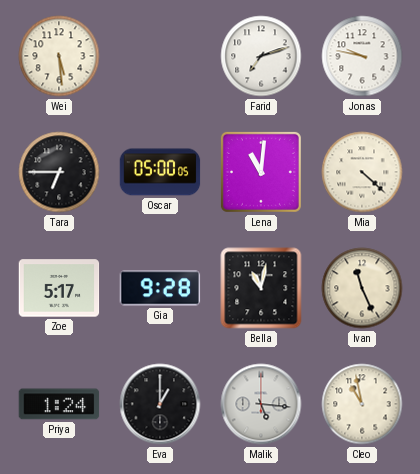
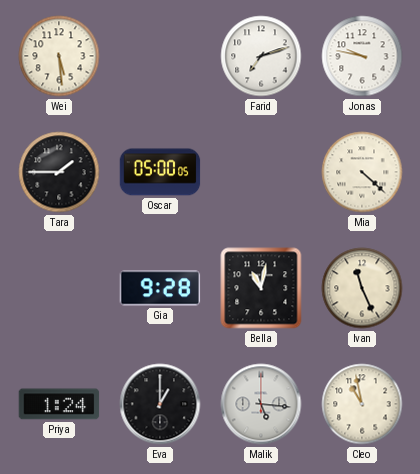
Tara: 6:45 -> 1:45
Lena: 11:01 -> none
Zoe: 5:17 -> none
